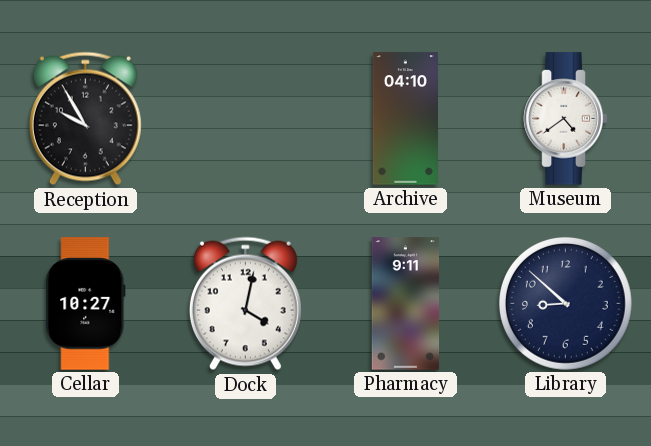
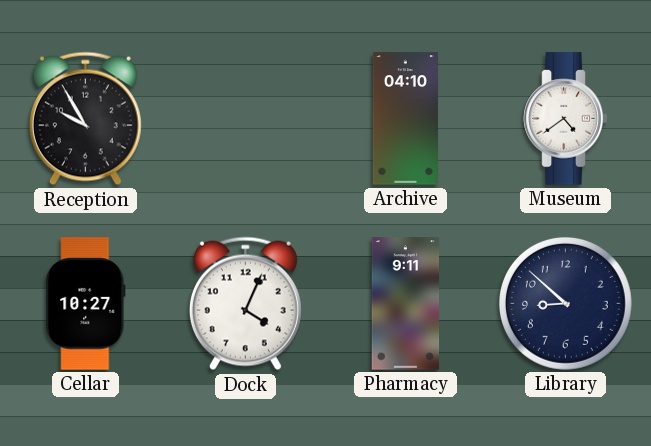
Dock: 4:02 -> 4:04
